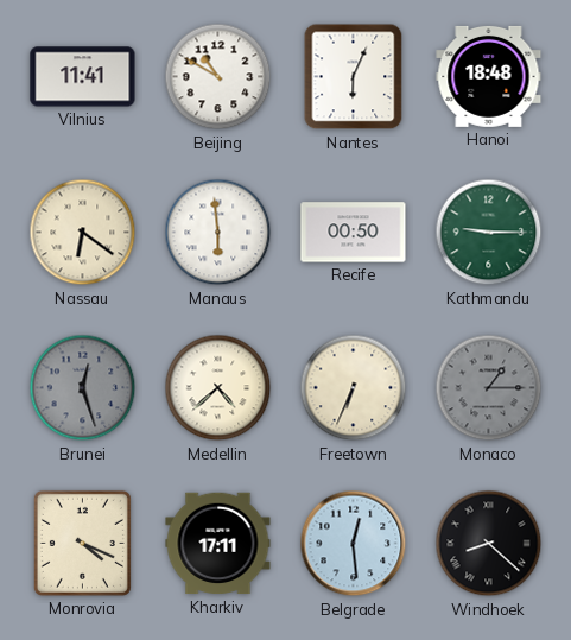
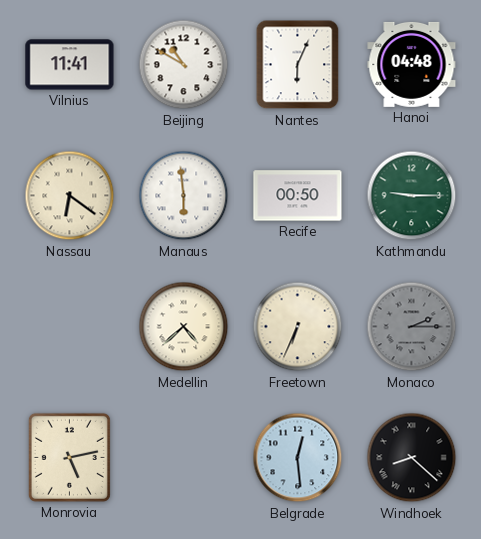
Hanoi: 18:48 -> 04:48
Brunei: 12:27 -> none
Monaco: 1:15 -> 2:15
Monrovia: 4:19 -> 5:13
Kharkiv: 17:11 -> none
